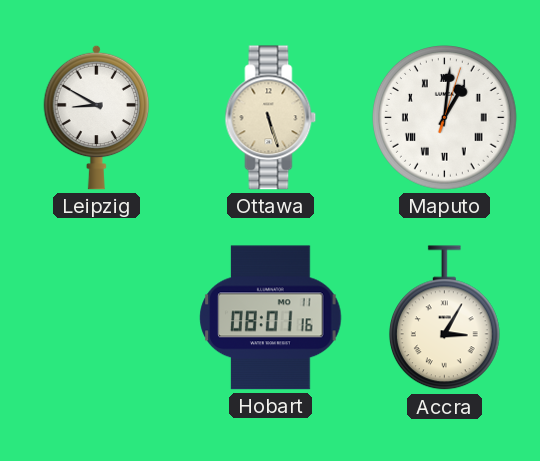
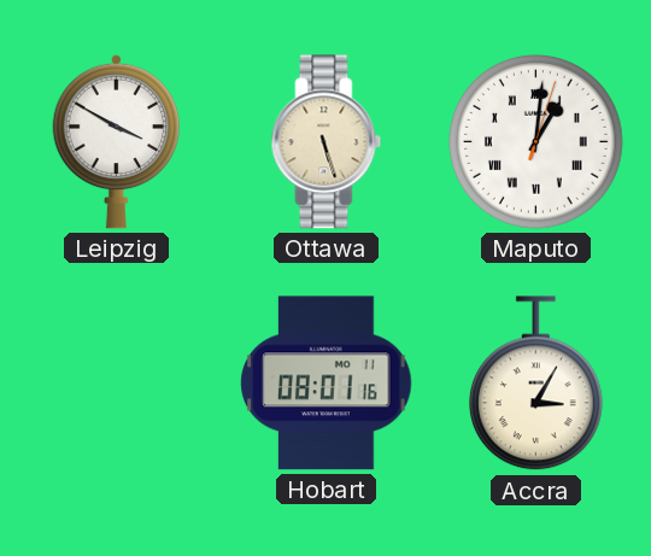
Leipzig: 8:50 -> 3:50
